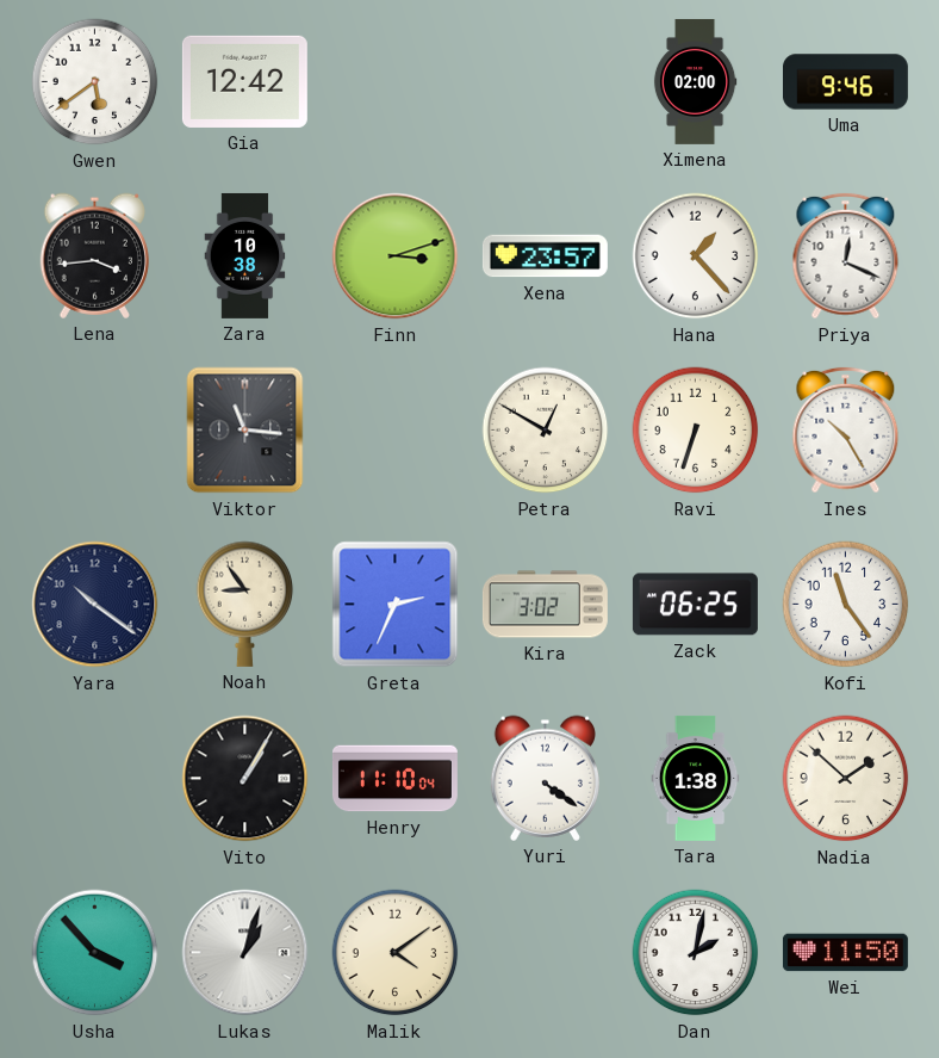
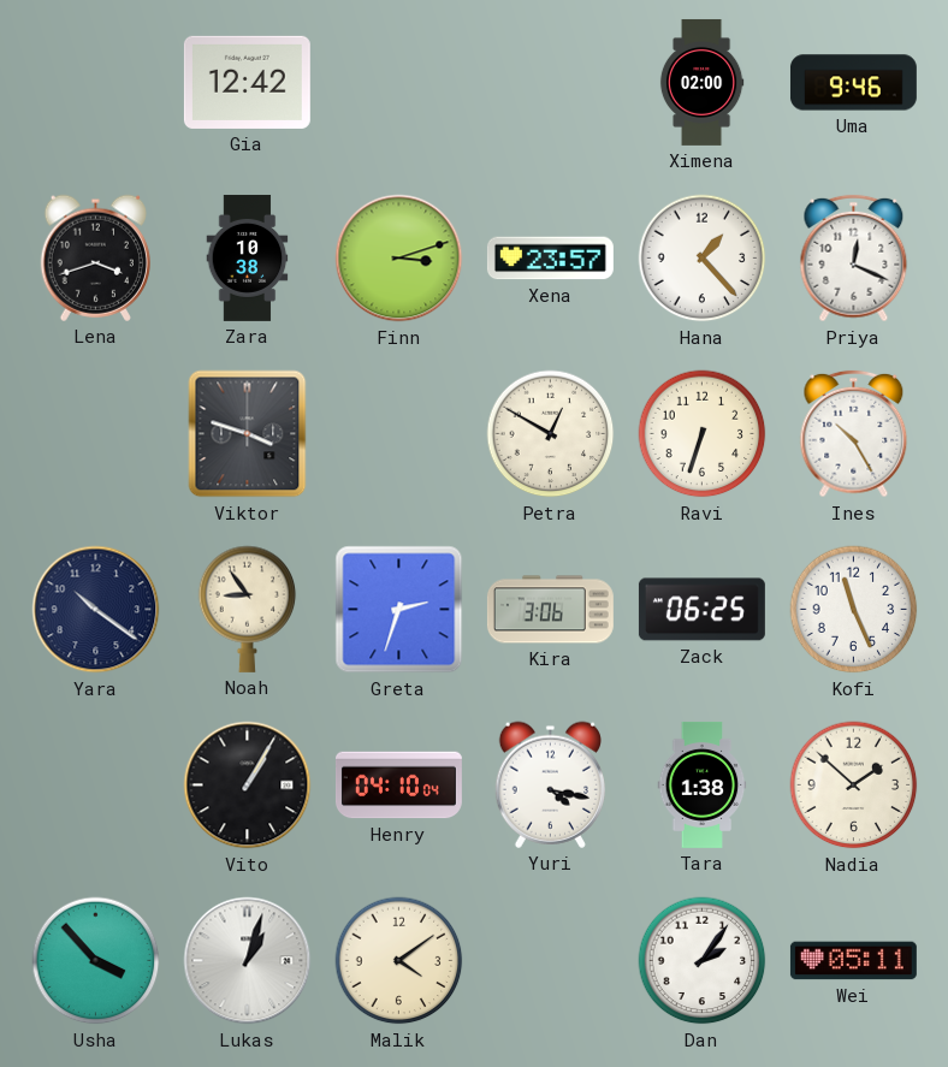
Gwen: 5:39 -> none
Lena: 3:44 -> 3:42
Viktor: 11:16 -> 3:48
Greta: 2:34 -> 2:33
Kira: 3:02 -> 3:06
Kofi: 11:24 -> 11:26
Henry: 11:10 -> 04:10
Yuri: 4:21 -> 4:17
Dan: 2:02 -> 2:06
Wei: 11:50 -> 05:11
